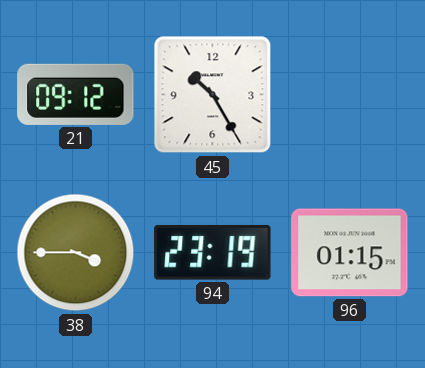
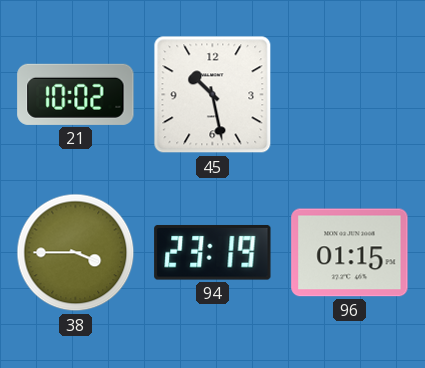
21: 09:12 -> 10:02
45: 10:25 -> 10:28
